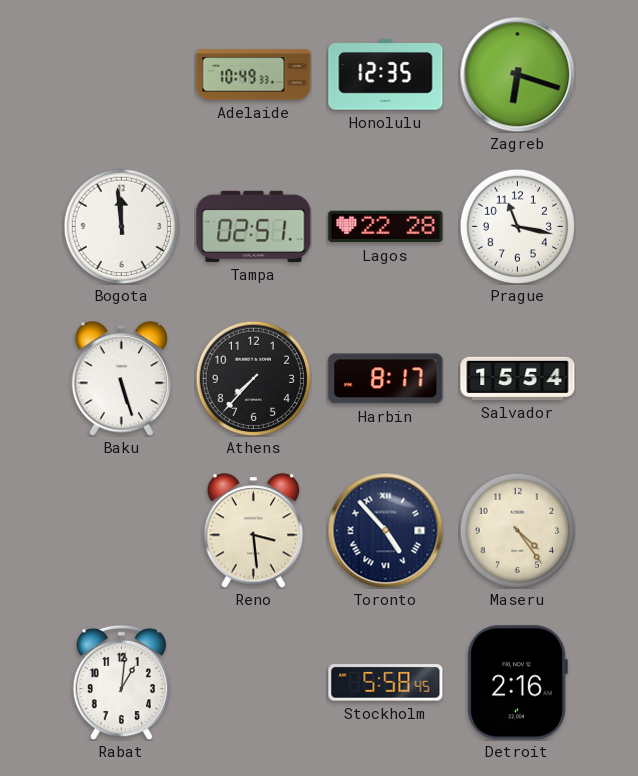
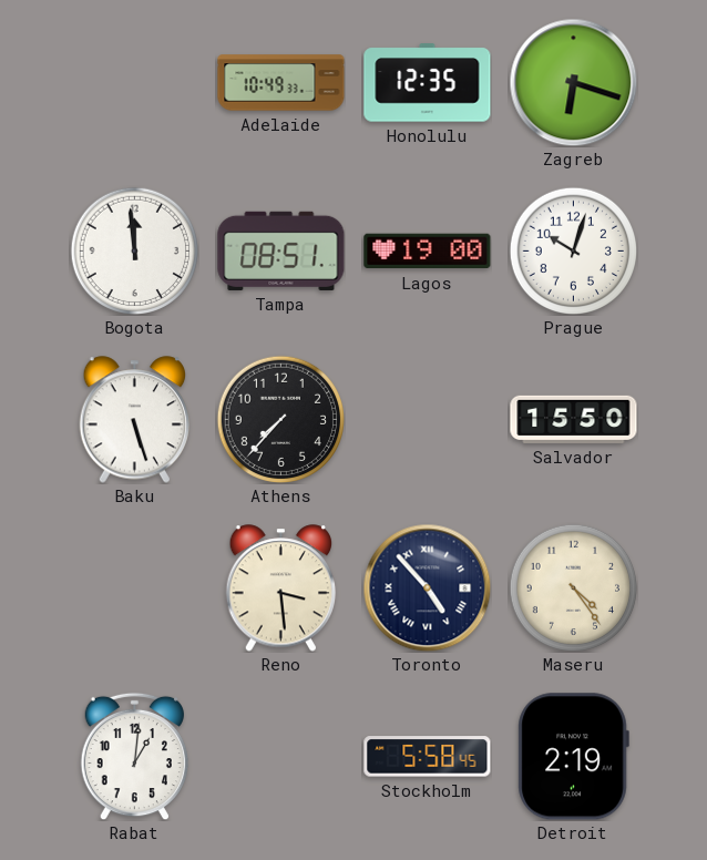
Tampa: 02:51 -> 08:51
Lagos: 22:28 -> 19:00
Prague: 11:17 -> 10:03
Harbin: 8:17 -> none
Salvador: 15:54 -> 15:50
Detroit: 2:16 -> 2:19
